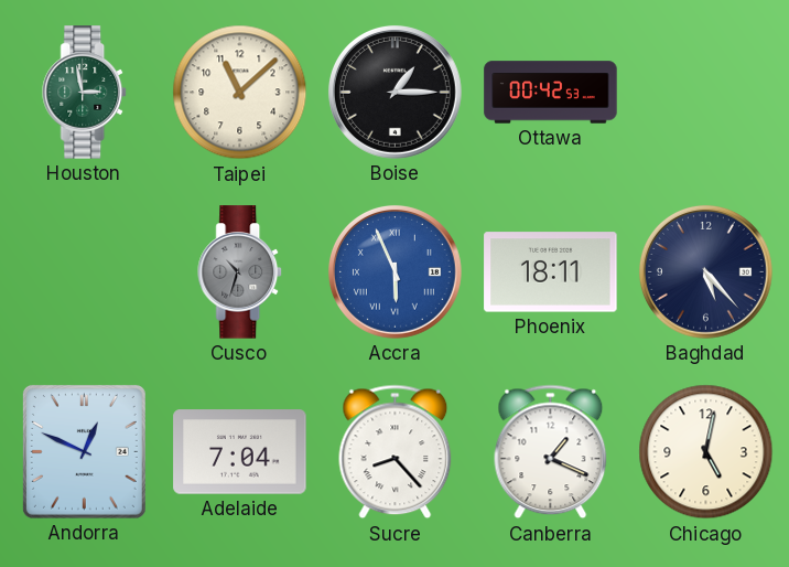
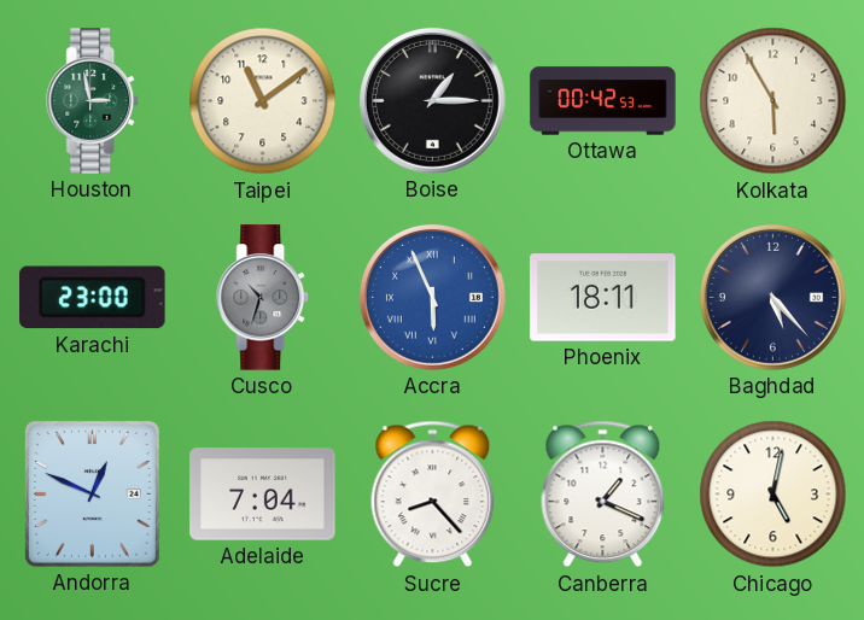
Taipei: 11:08 -> 11:09
Kolkata: none -> 5:55
Karachi: none -> 23:00
